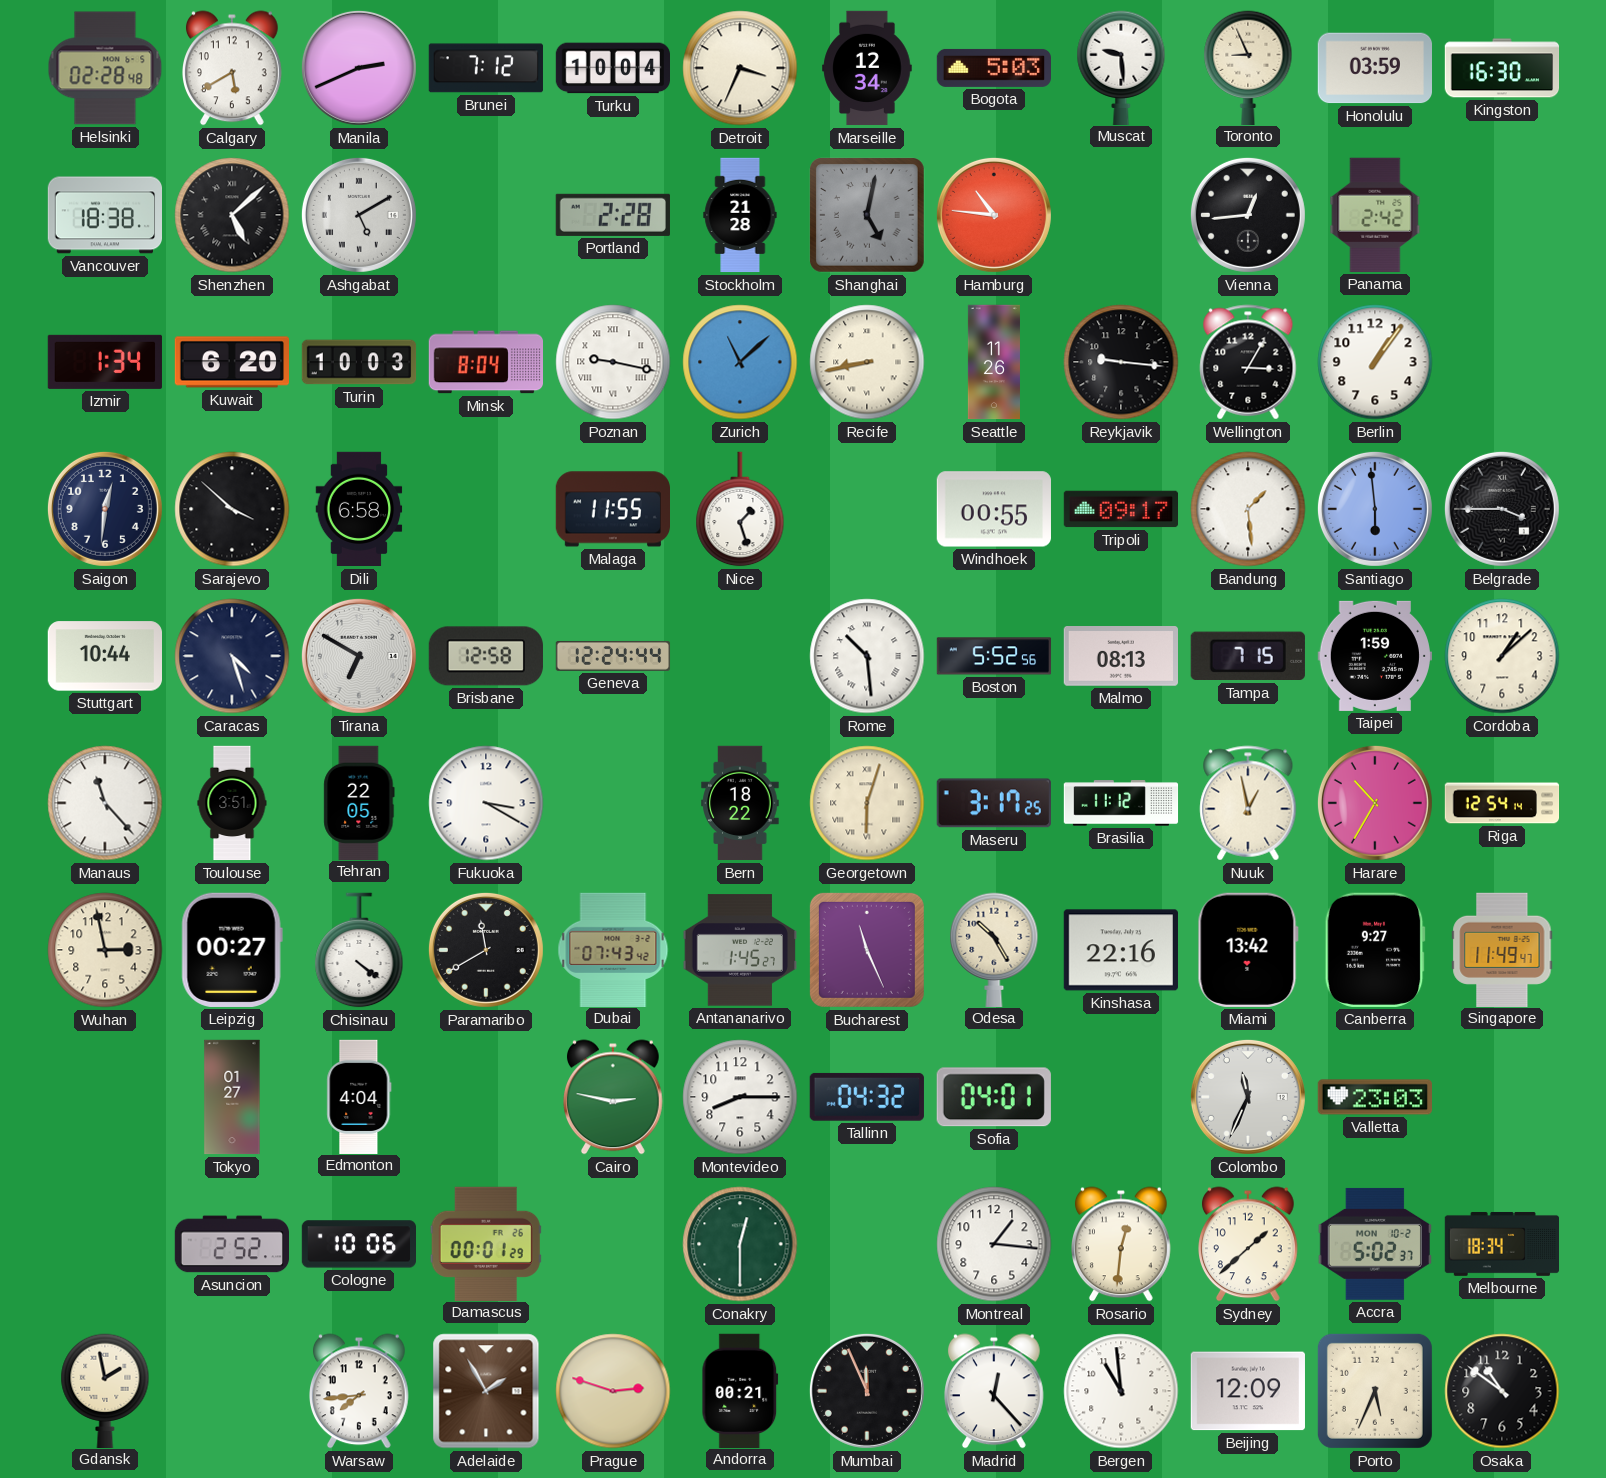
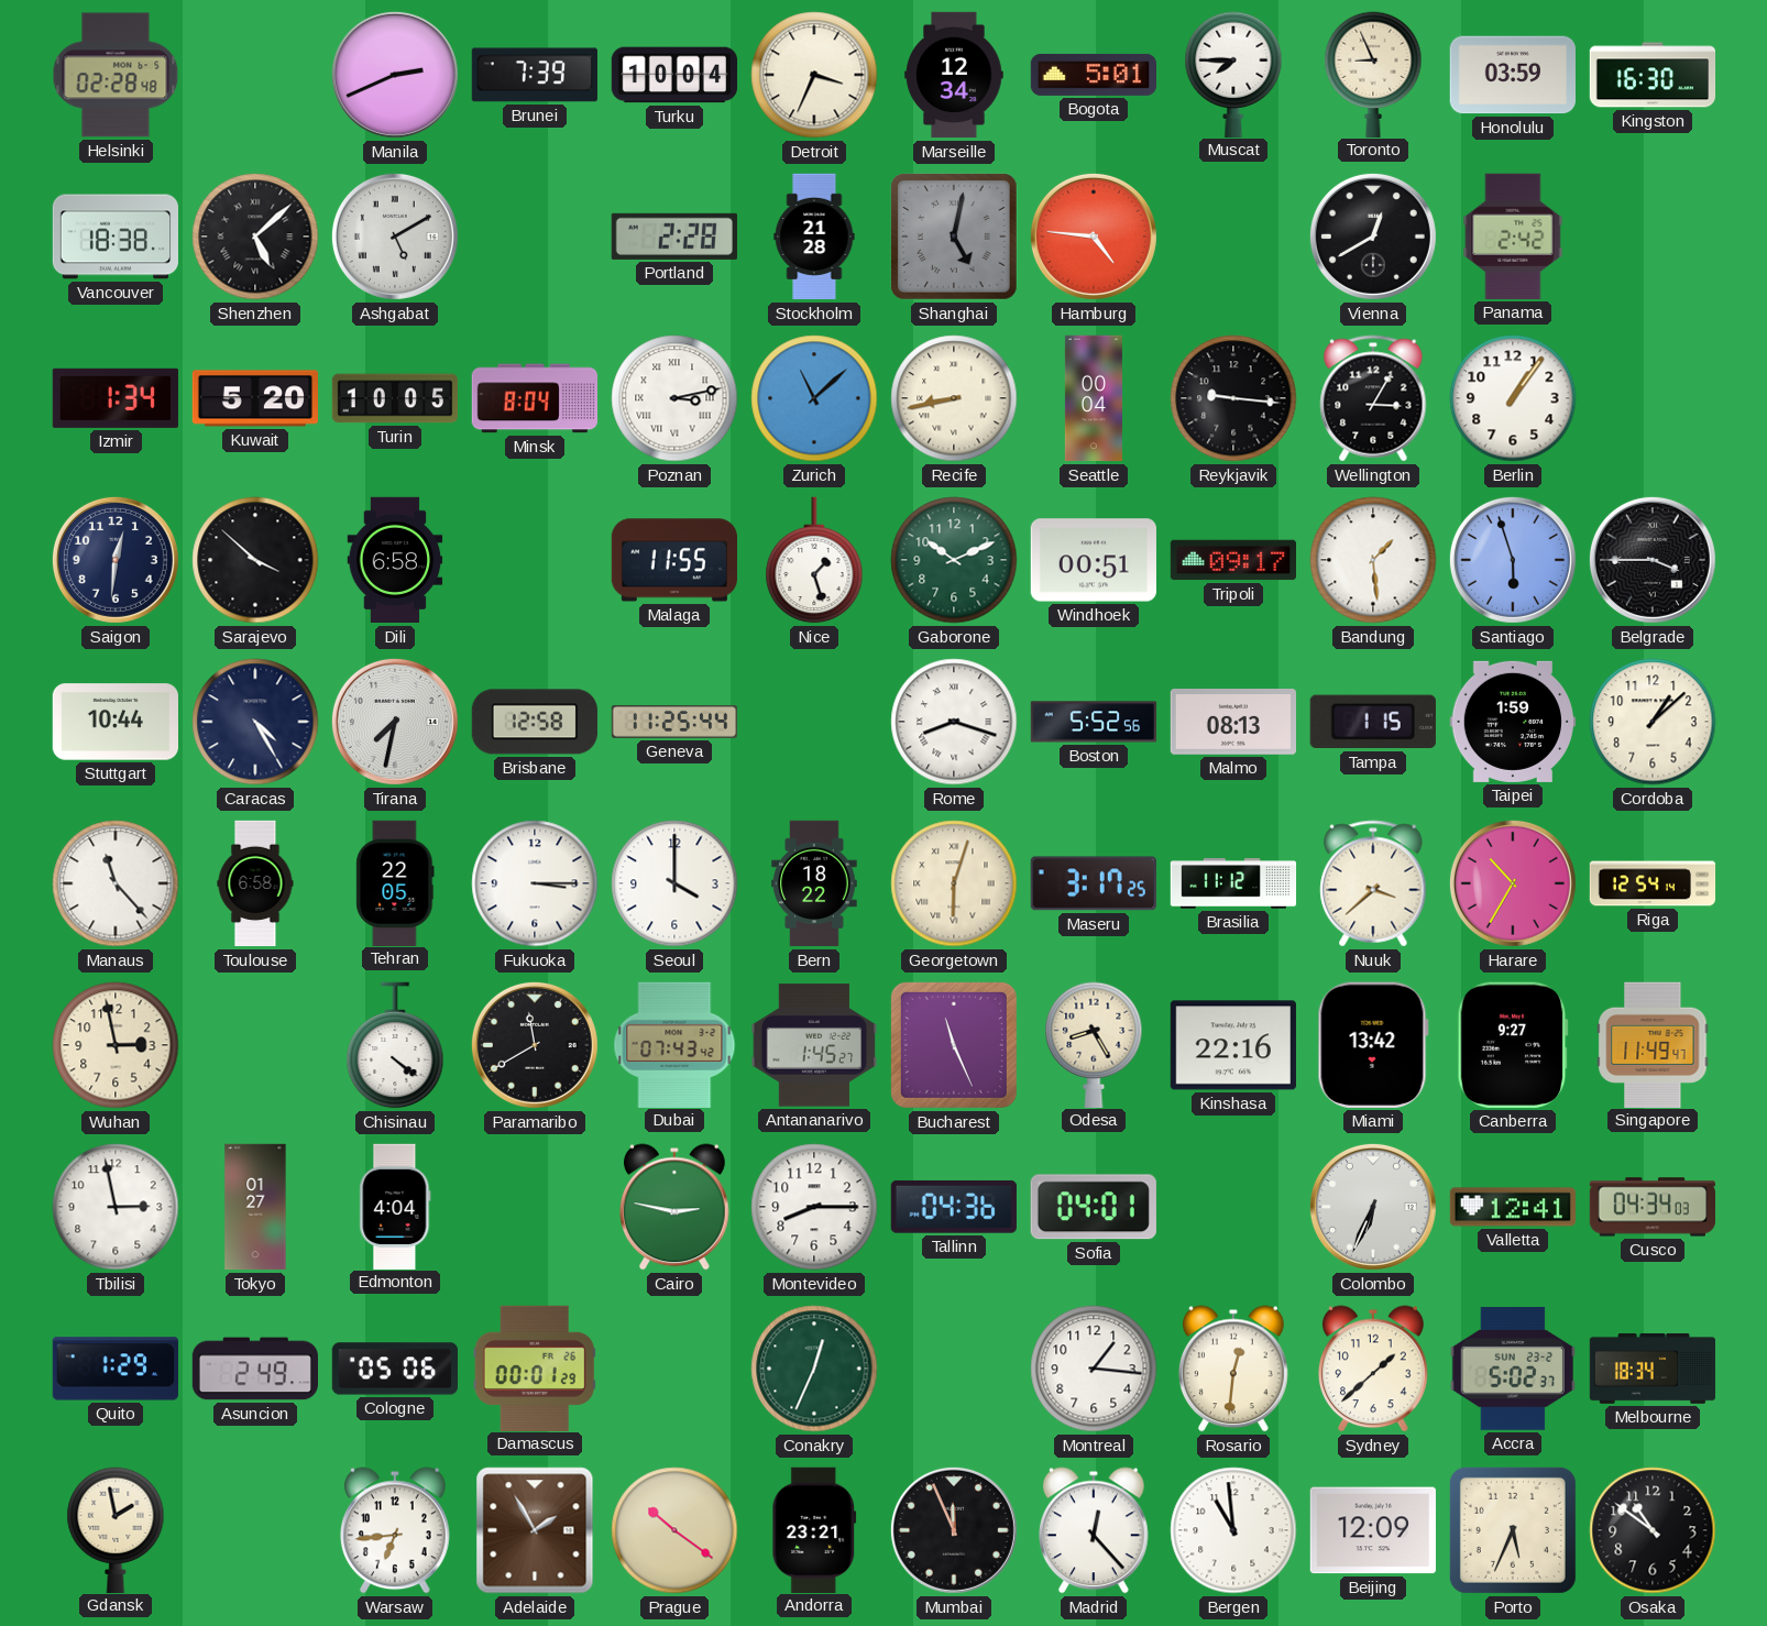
Calgary: 5:40 -> none
Brunei: 7:12 -> 7:39
Bogota: 5:03 -> 5:01
Muscat: 9:29 -> 7:45
Hamburg: 10:46 -> 4:46
Vienna: 12:44 -> 12:40
Kuwait: 6:20 -> 5:20
Turin: 10:03 -> 10:05
Poznan: 9:17 -> 3:13
Seattle: 11:26 -> 00:04
Gaborone: none -> 10:11
Windhoek: 00:55 -> 00:51
Santiago: 5:59 -> 5:57
Caracas: 4:27 -> 4:25
Tirana: 6:50 -> 7:32
Geneva: 12:24 -> 11:25
Rome: 10:29 -> 8:18
Tampa: 7:15 -> 1:15
Toulouse: 3:51 -> 6:58
Fukuoka: 3:20 -> 3:15
Seoul: none -> 4:00
Nuuk: 12:58 -> 3:38
Leipzig: 00:27 -> none
Odesa: 10:25 -> 8:25
Tbilisi: none -> 2:58
Tallinn: 04:32 -> 04:36
Colombo: 11:34 -> 6:34
Valletta: 23:03 -> 12:41
Cusco: none -> 04:34
Quito: none -> 1:29
Asuncion: 2:52 -> 2:49
Cologne: 10:06 -> 05:06
Conakry: 12:30 -> 12:34
Accra date: MON 10-2 -> SUN 23-2
Warsaw: 7:44 -> 6:44
Prague: 2:48 -> 10:21
Andorra: 00:21 -> 23:21
